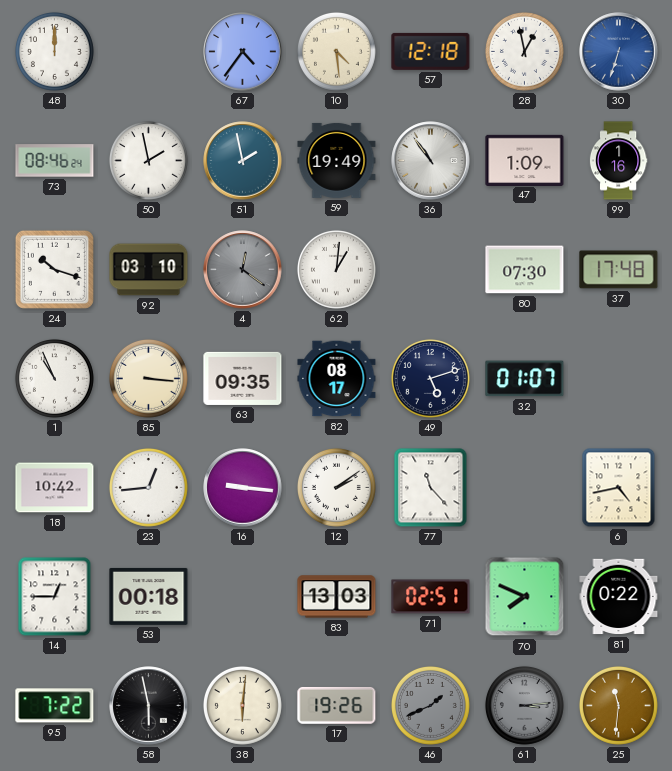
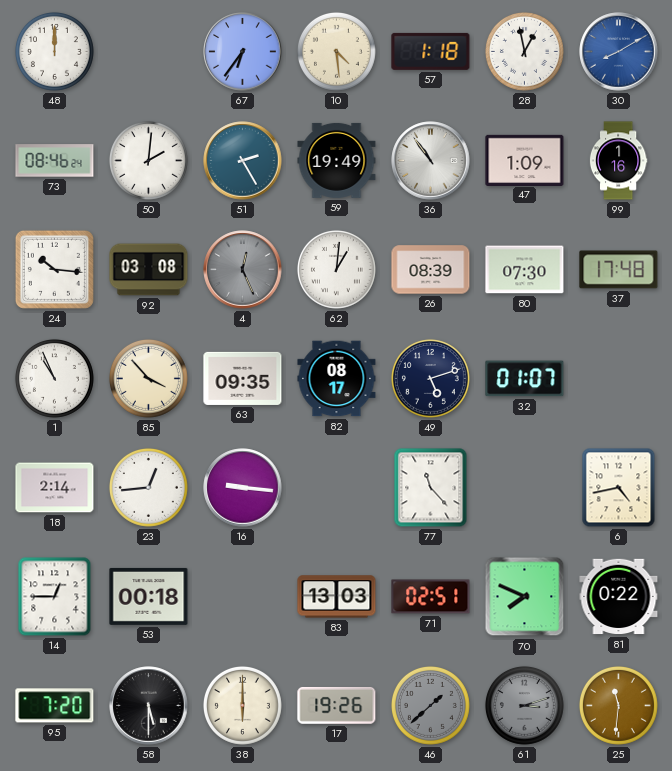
67: 4:36 -> 6:36
57: 12:18 -> 1:18
30: 6:33 -> 8:10
50: 1:58 -> 2:01
51: 1:58 -> 2:25
24: 10:18 -> 10:16
92: 03:10 -> 03:08
4: 12:21 -> 12:26
26: none -> 08:39
85: 3:16 -> 3:53
18: 10:42 -> 2:14
12: 2:09 -> none
95: 7:22 -> 7:20
58: 5:58 -> 5:30
38: 6:01 -> 6:00
46: 1:41 -> 1:38
61: 3:14 -> 3:12
